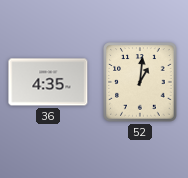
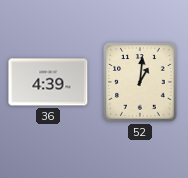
36: 4:35 -> 4:39
